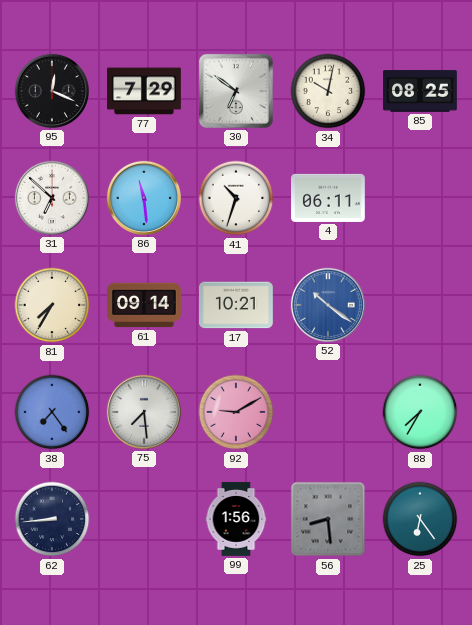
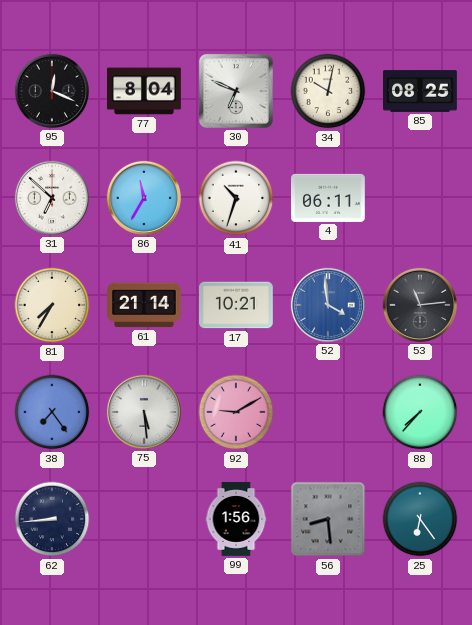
77: 7:29 -> 8:04
30: 6:51 -> 6:49
86: 11:29 -> 11:35
61: 09:14 -> 21:14
52: 10:21 -> 3:59
53: none -> 11:14
75: 7:29 -> 5:29
88: 7:35 -> 7:37
